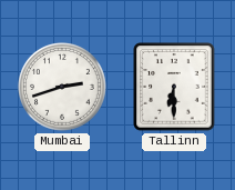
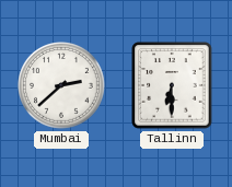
Mumbai: 2:42 -> 2:38
